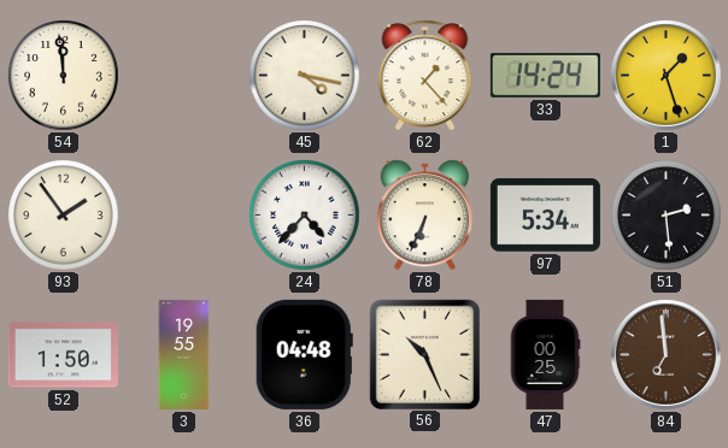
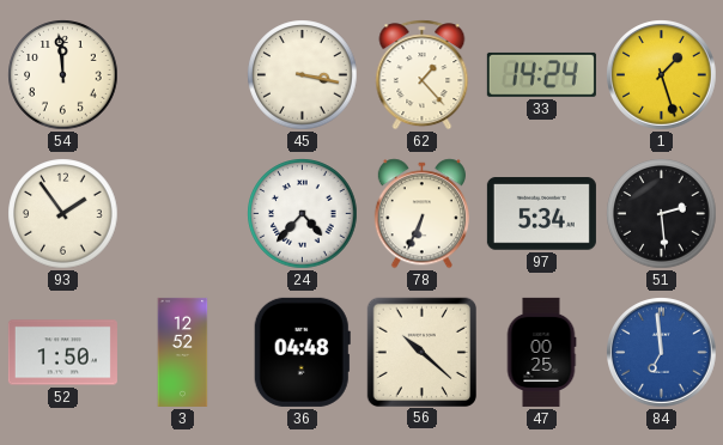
45: 4:17 -> 3:17
3: 19:55 -> 12:52
56: 10:26 -> 10:22
84 dial: brown -> blue
